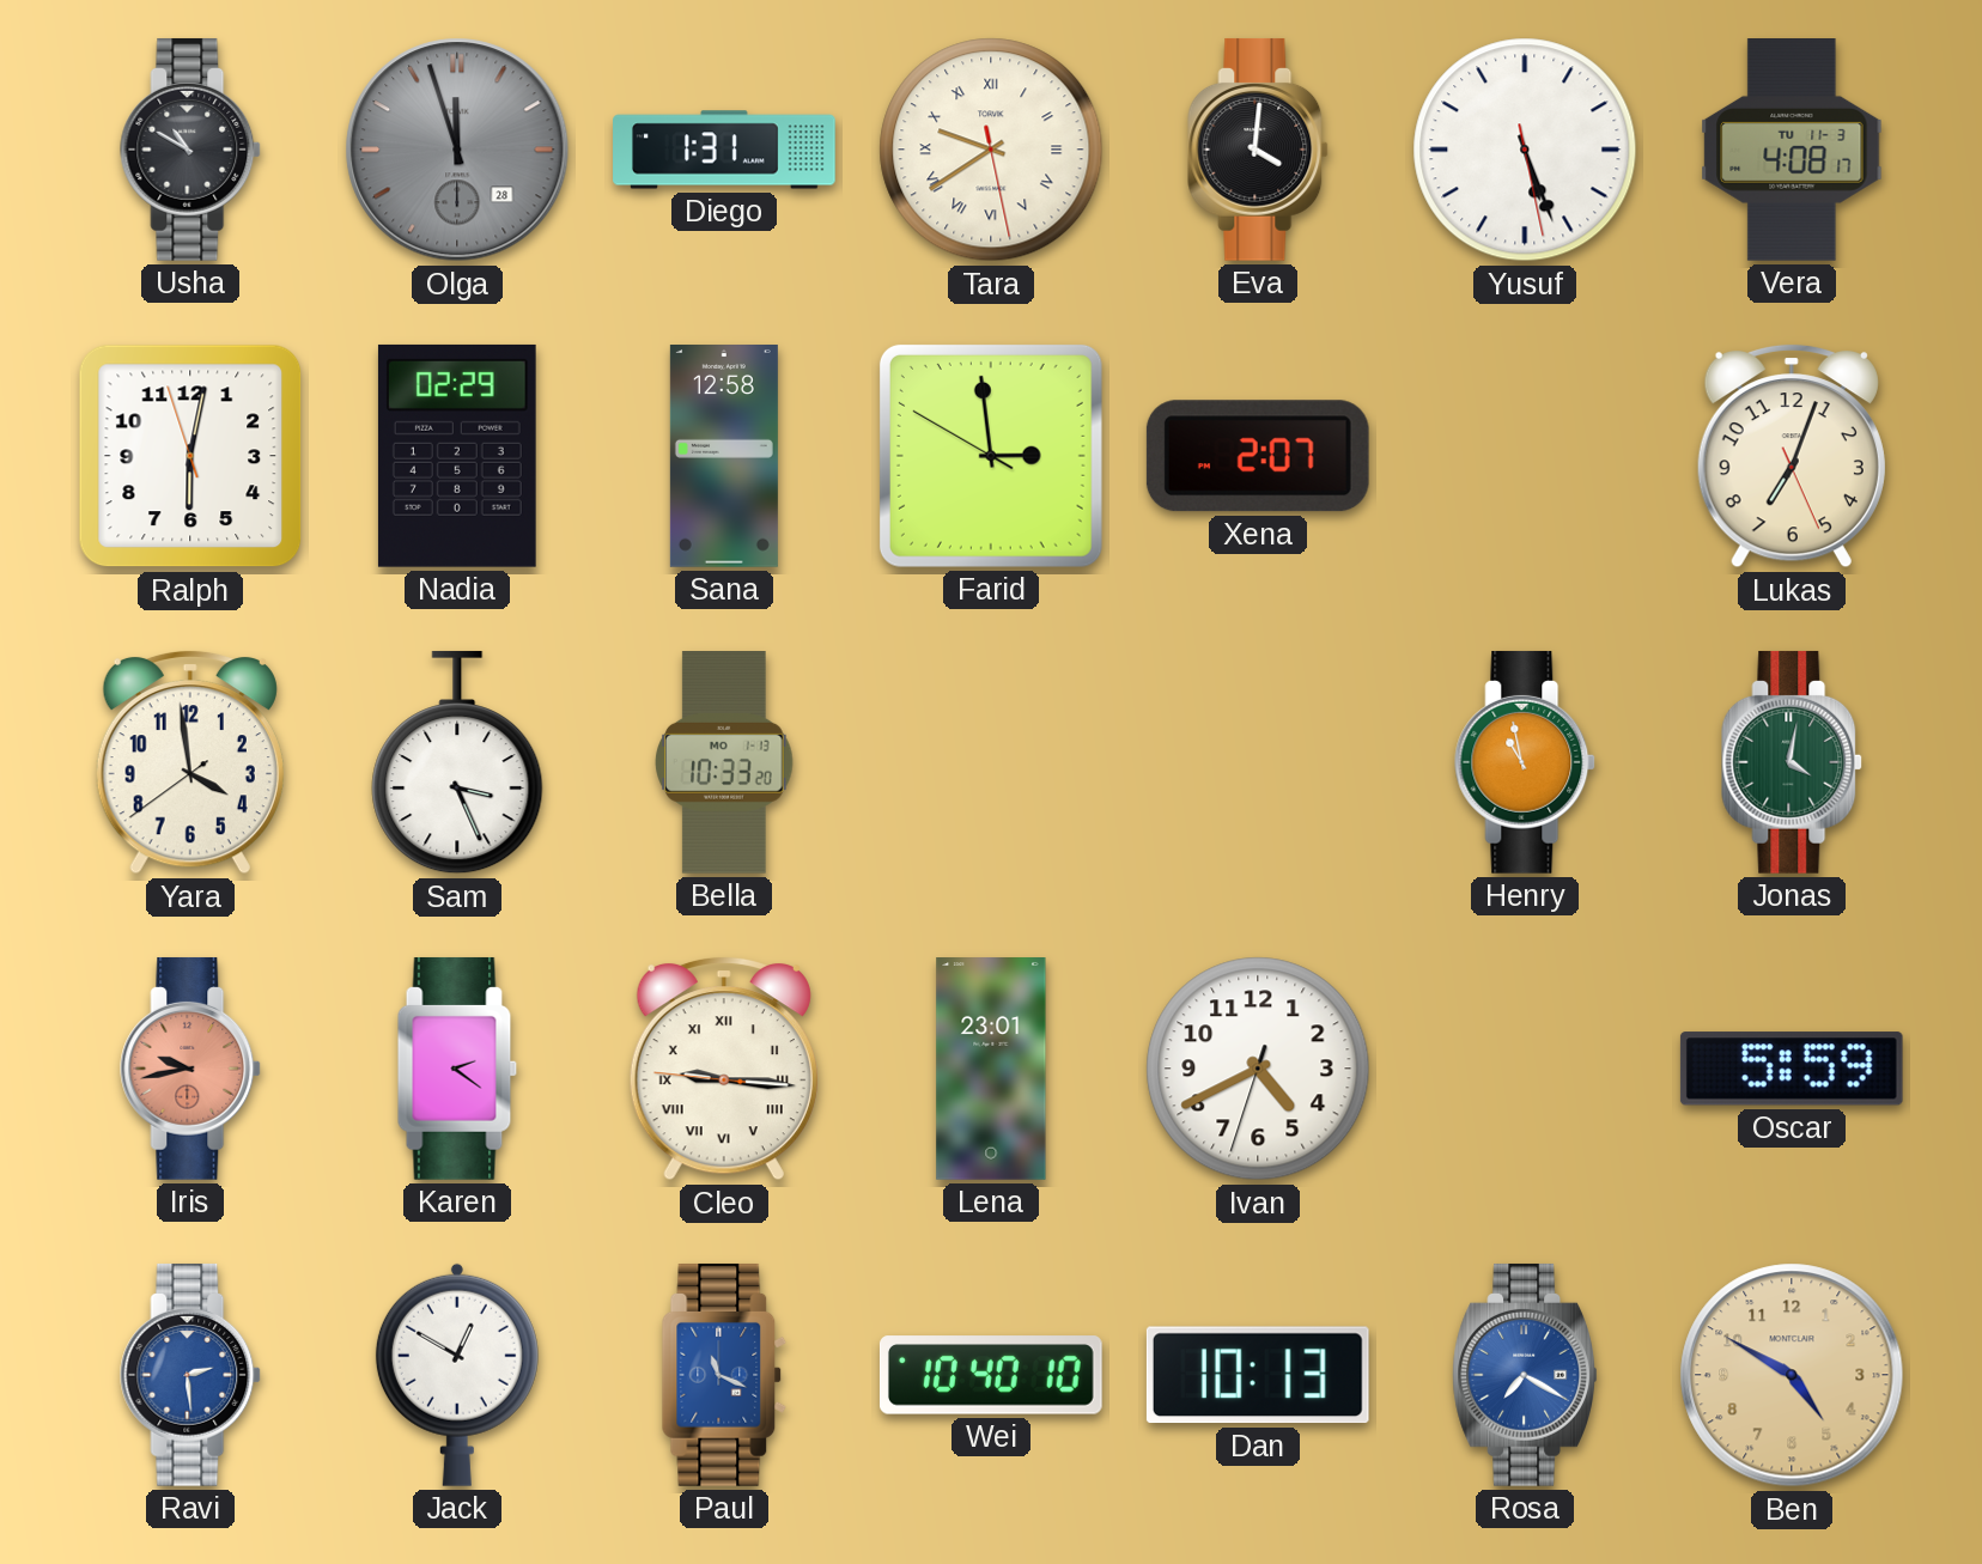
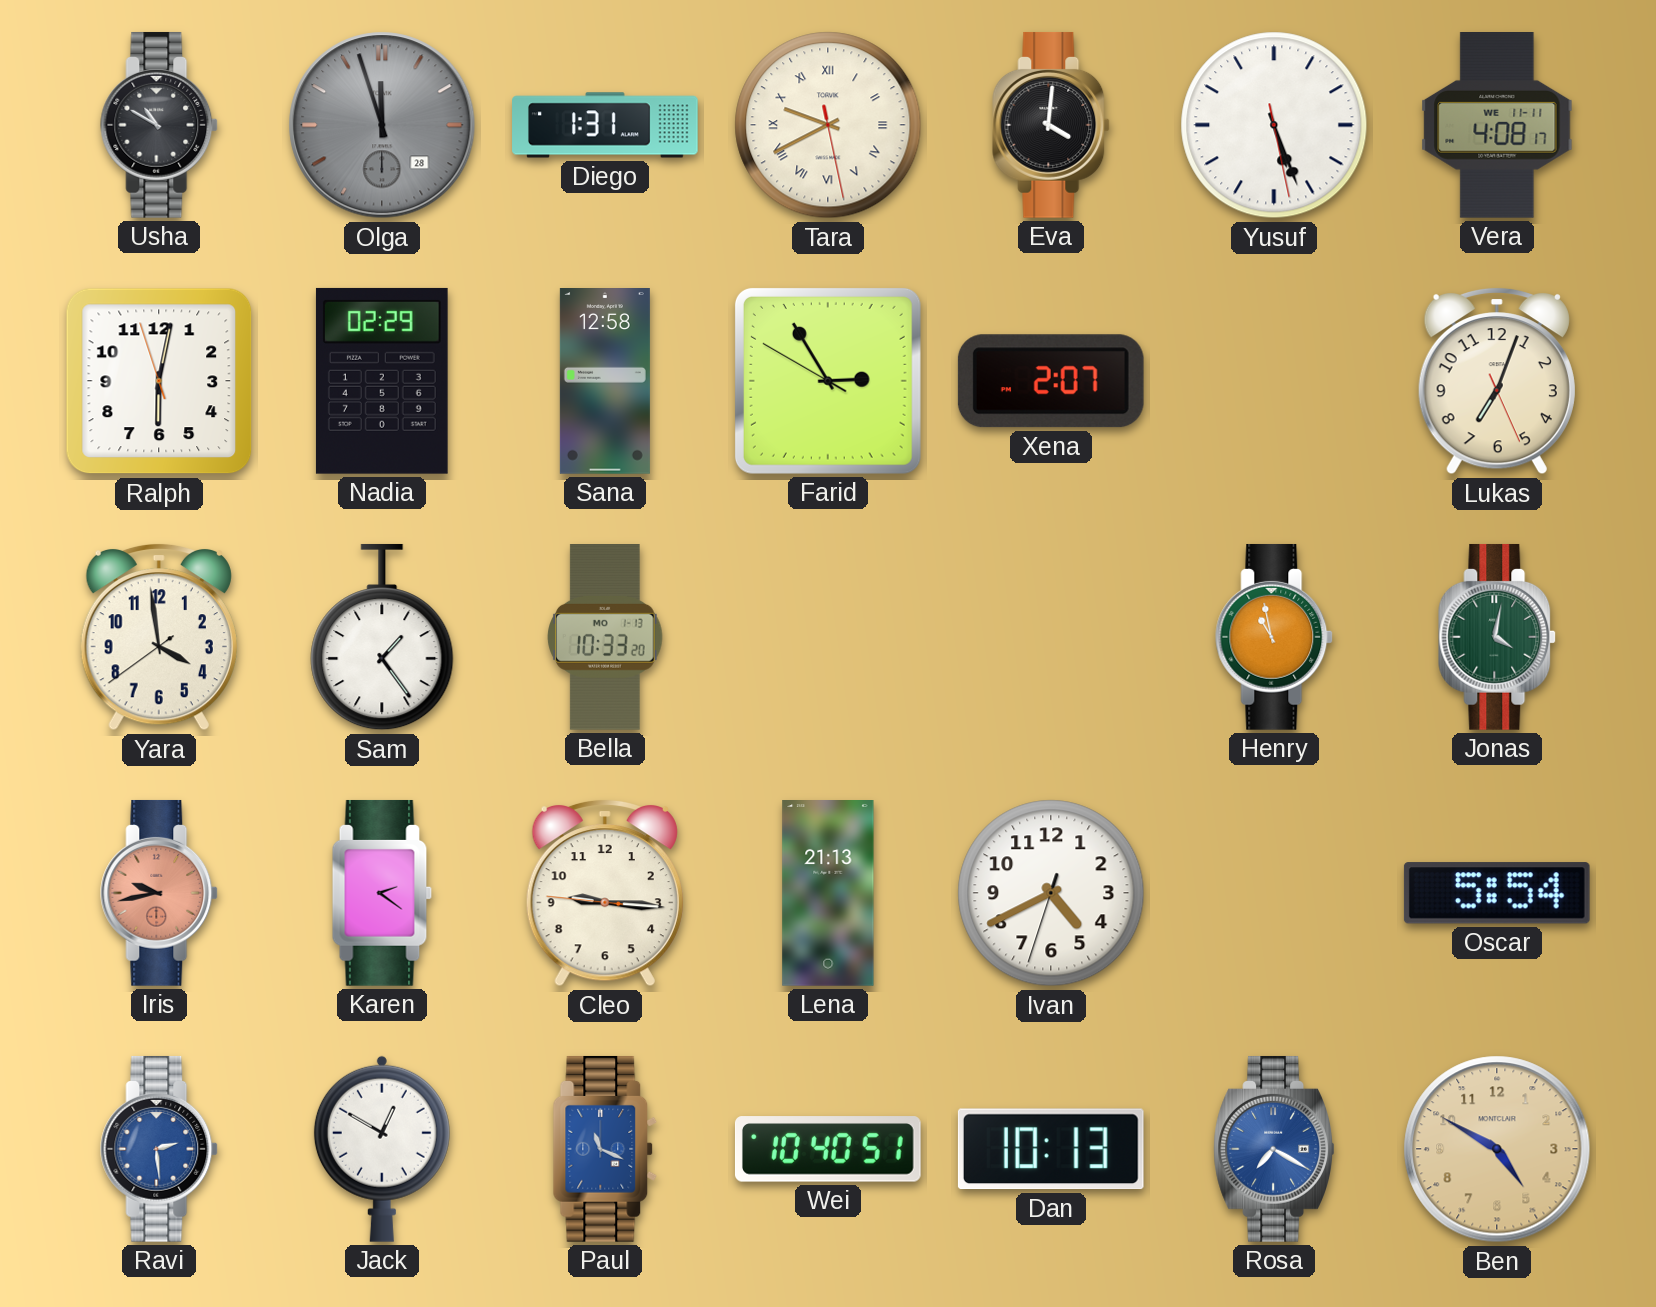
Tara: 9:39 -> 9:40
Vera date: TU 11-3 -> WE 11-11
Farid: 2:58 -> 2:54
Sam: 3:26 -> 1:24
Cleo numerals: Roman -> Arabic
Lena: 23:01 -> 21:13
Oscar: 5:59 -> 5:54
Wei: 10:40:10 -> 10:40:51
